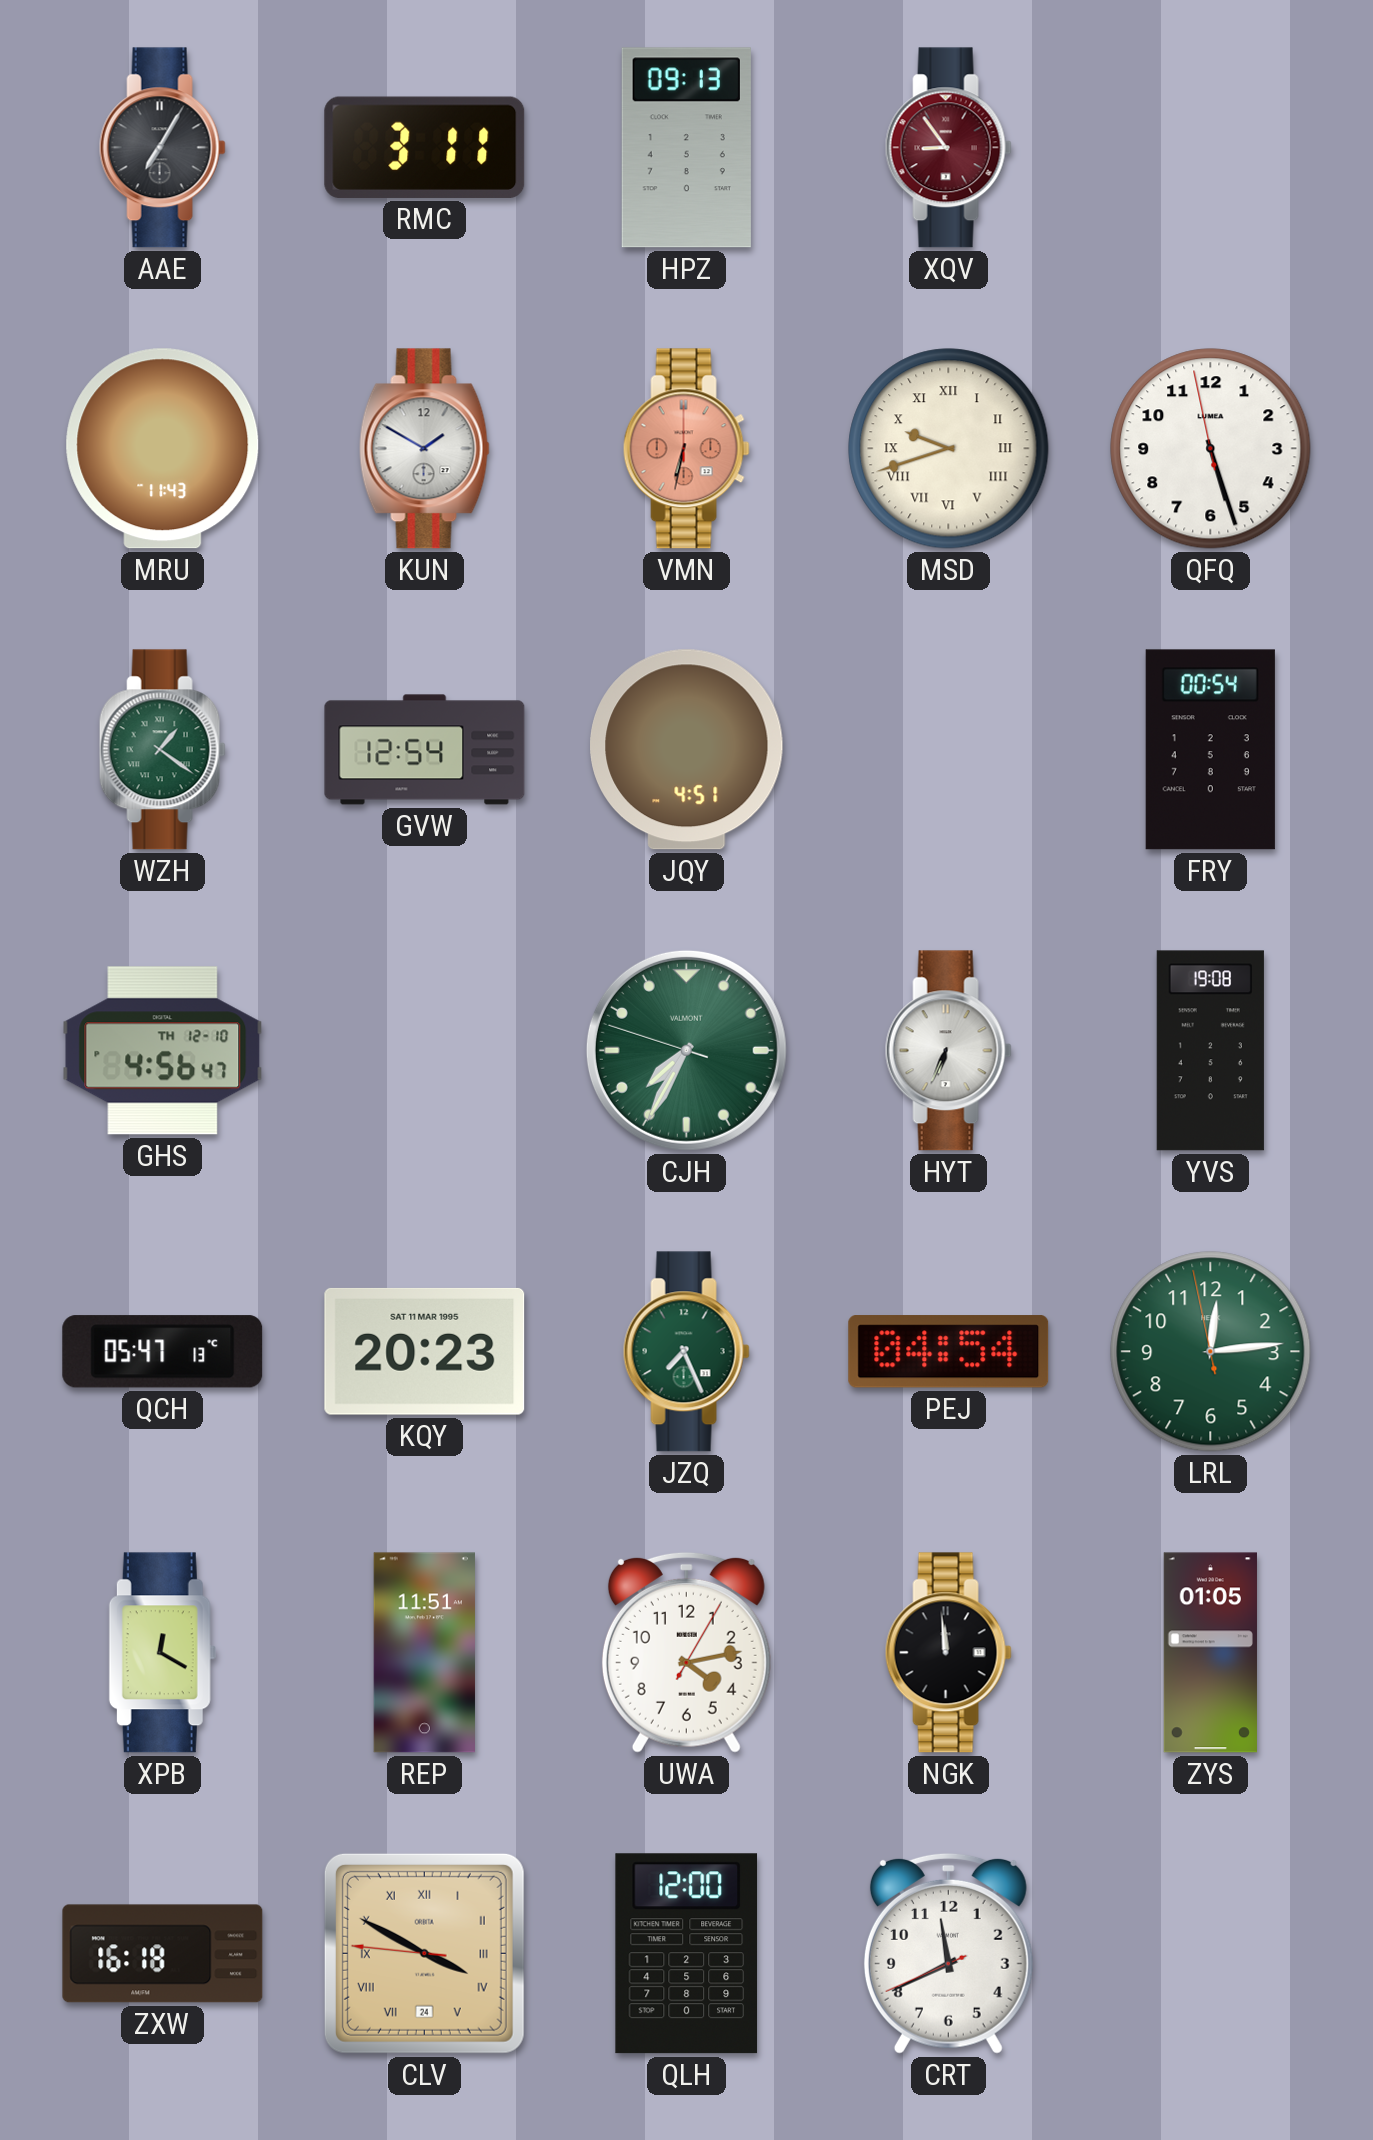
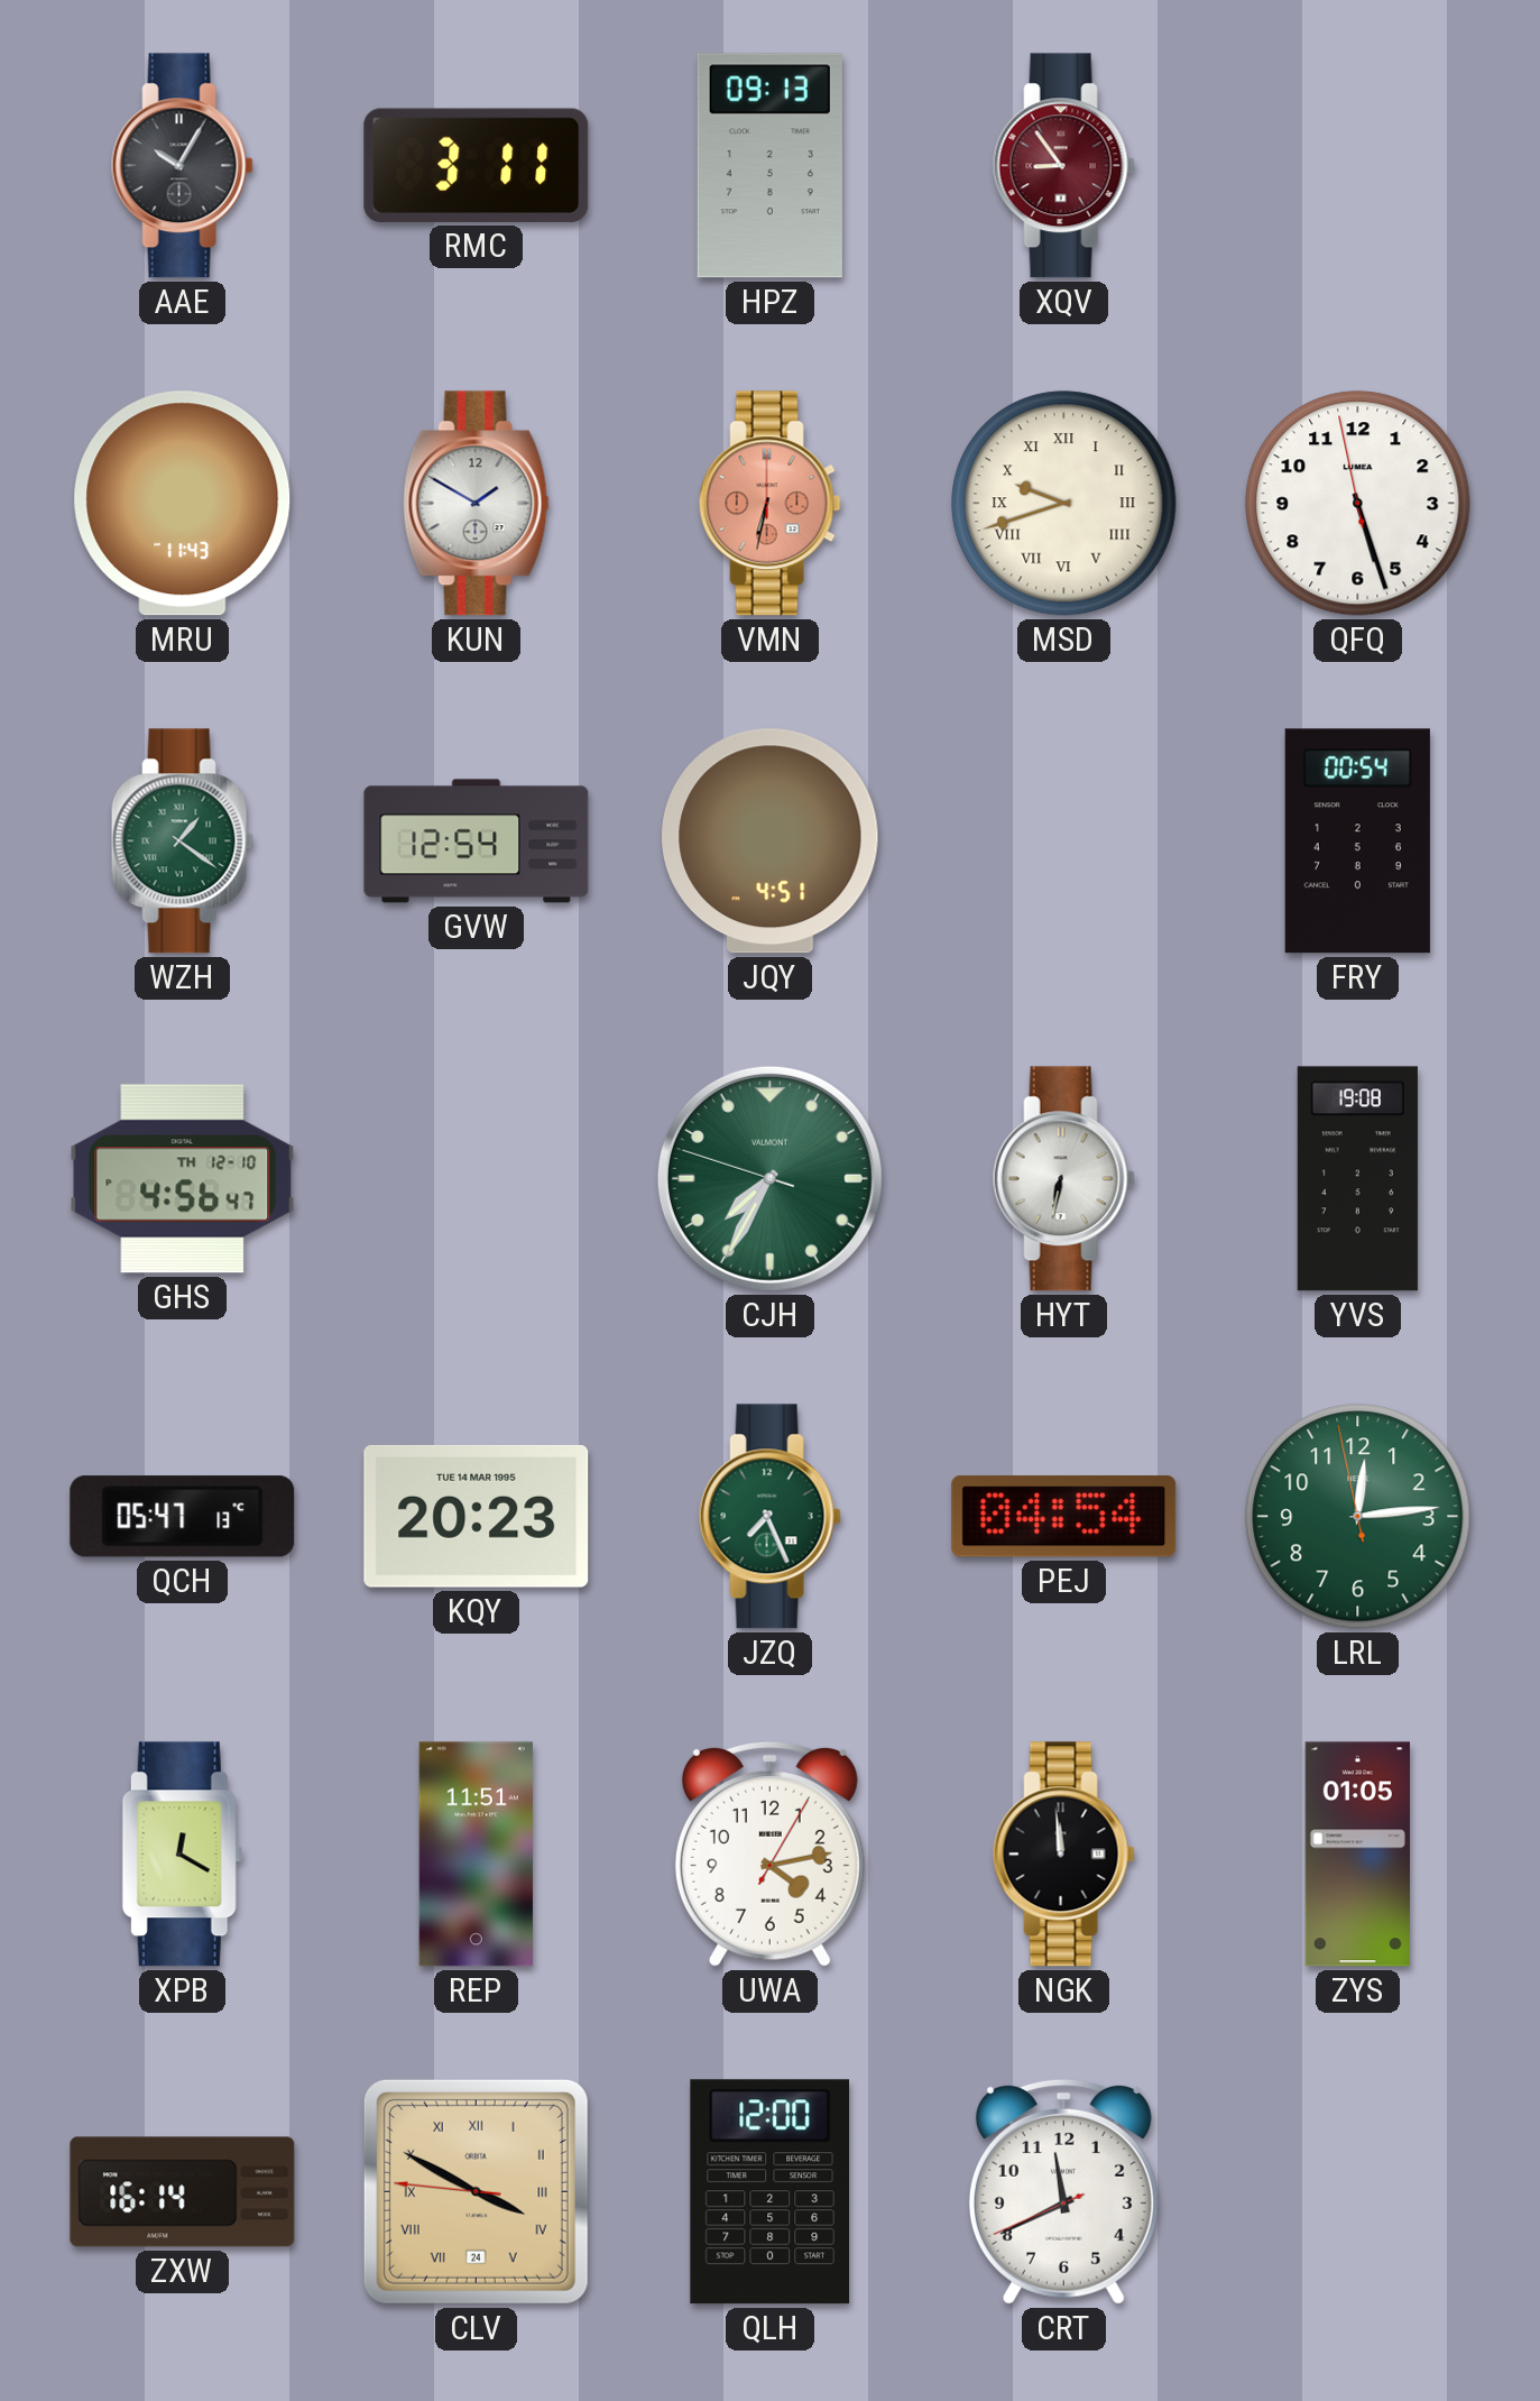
AAE: 7:05 -> 10:05
HYT: 6:34 -> 6:32
KQY date: SAT 11 MAR 1995 -> TUE 14 MAR 1995
ZXW: 16:18 -> 16:14
